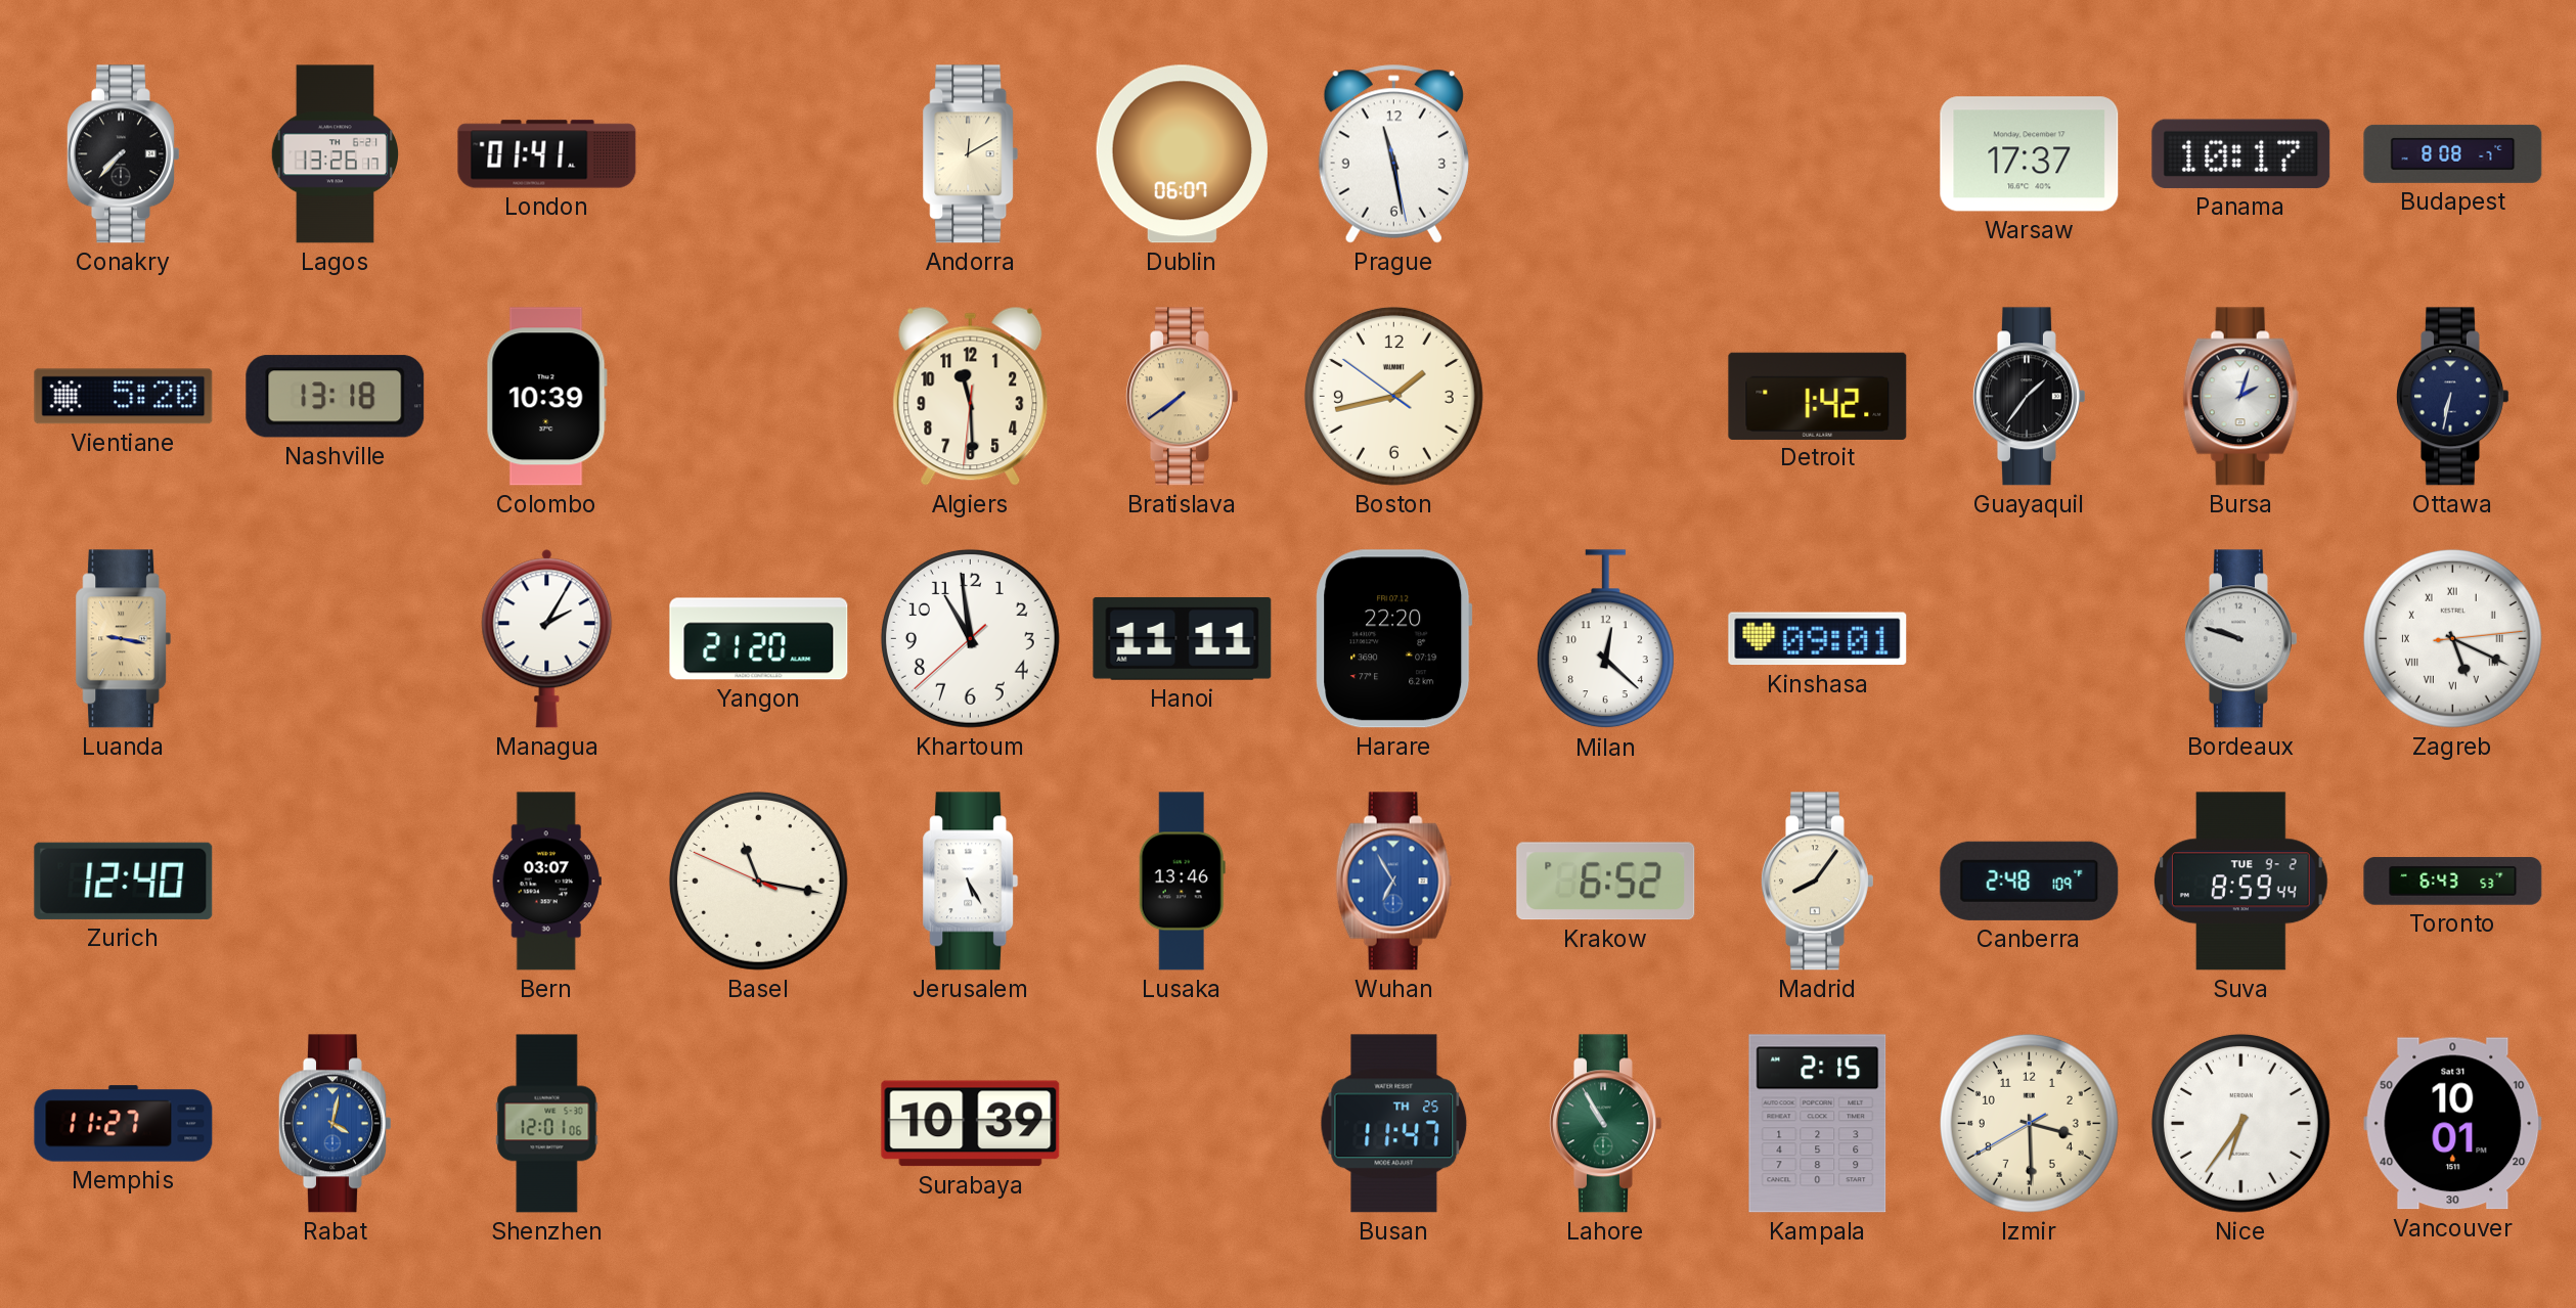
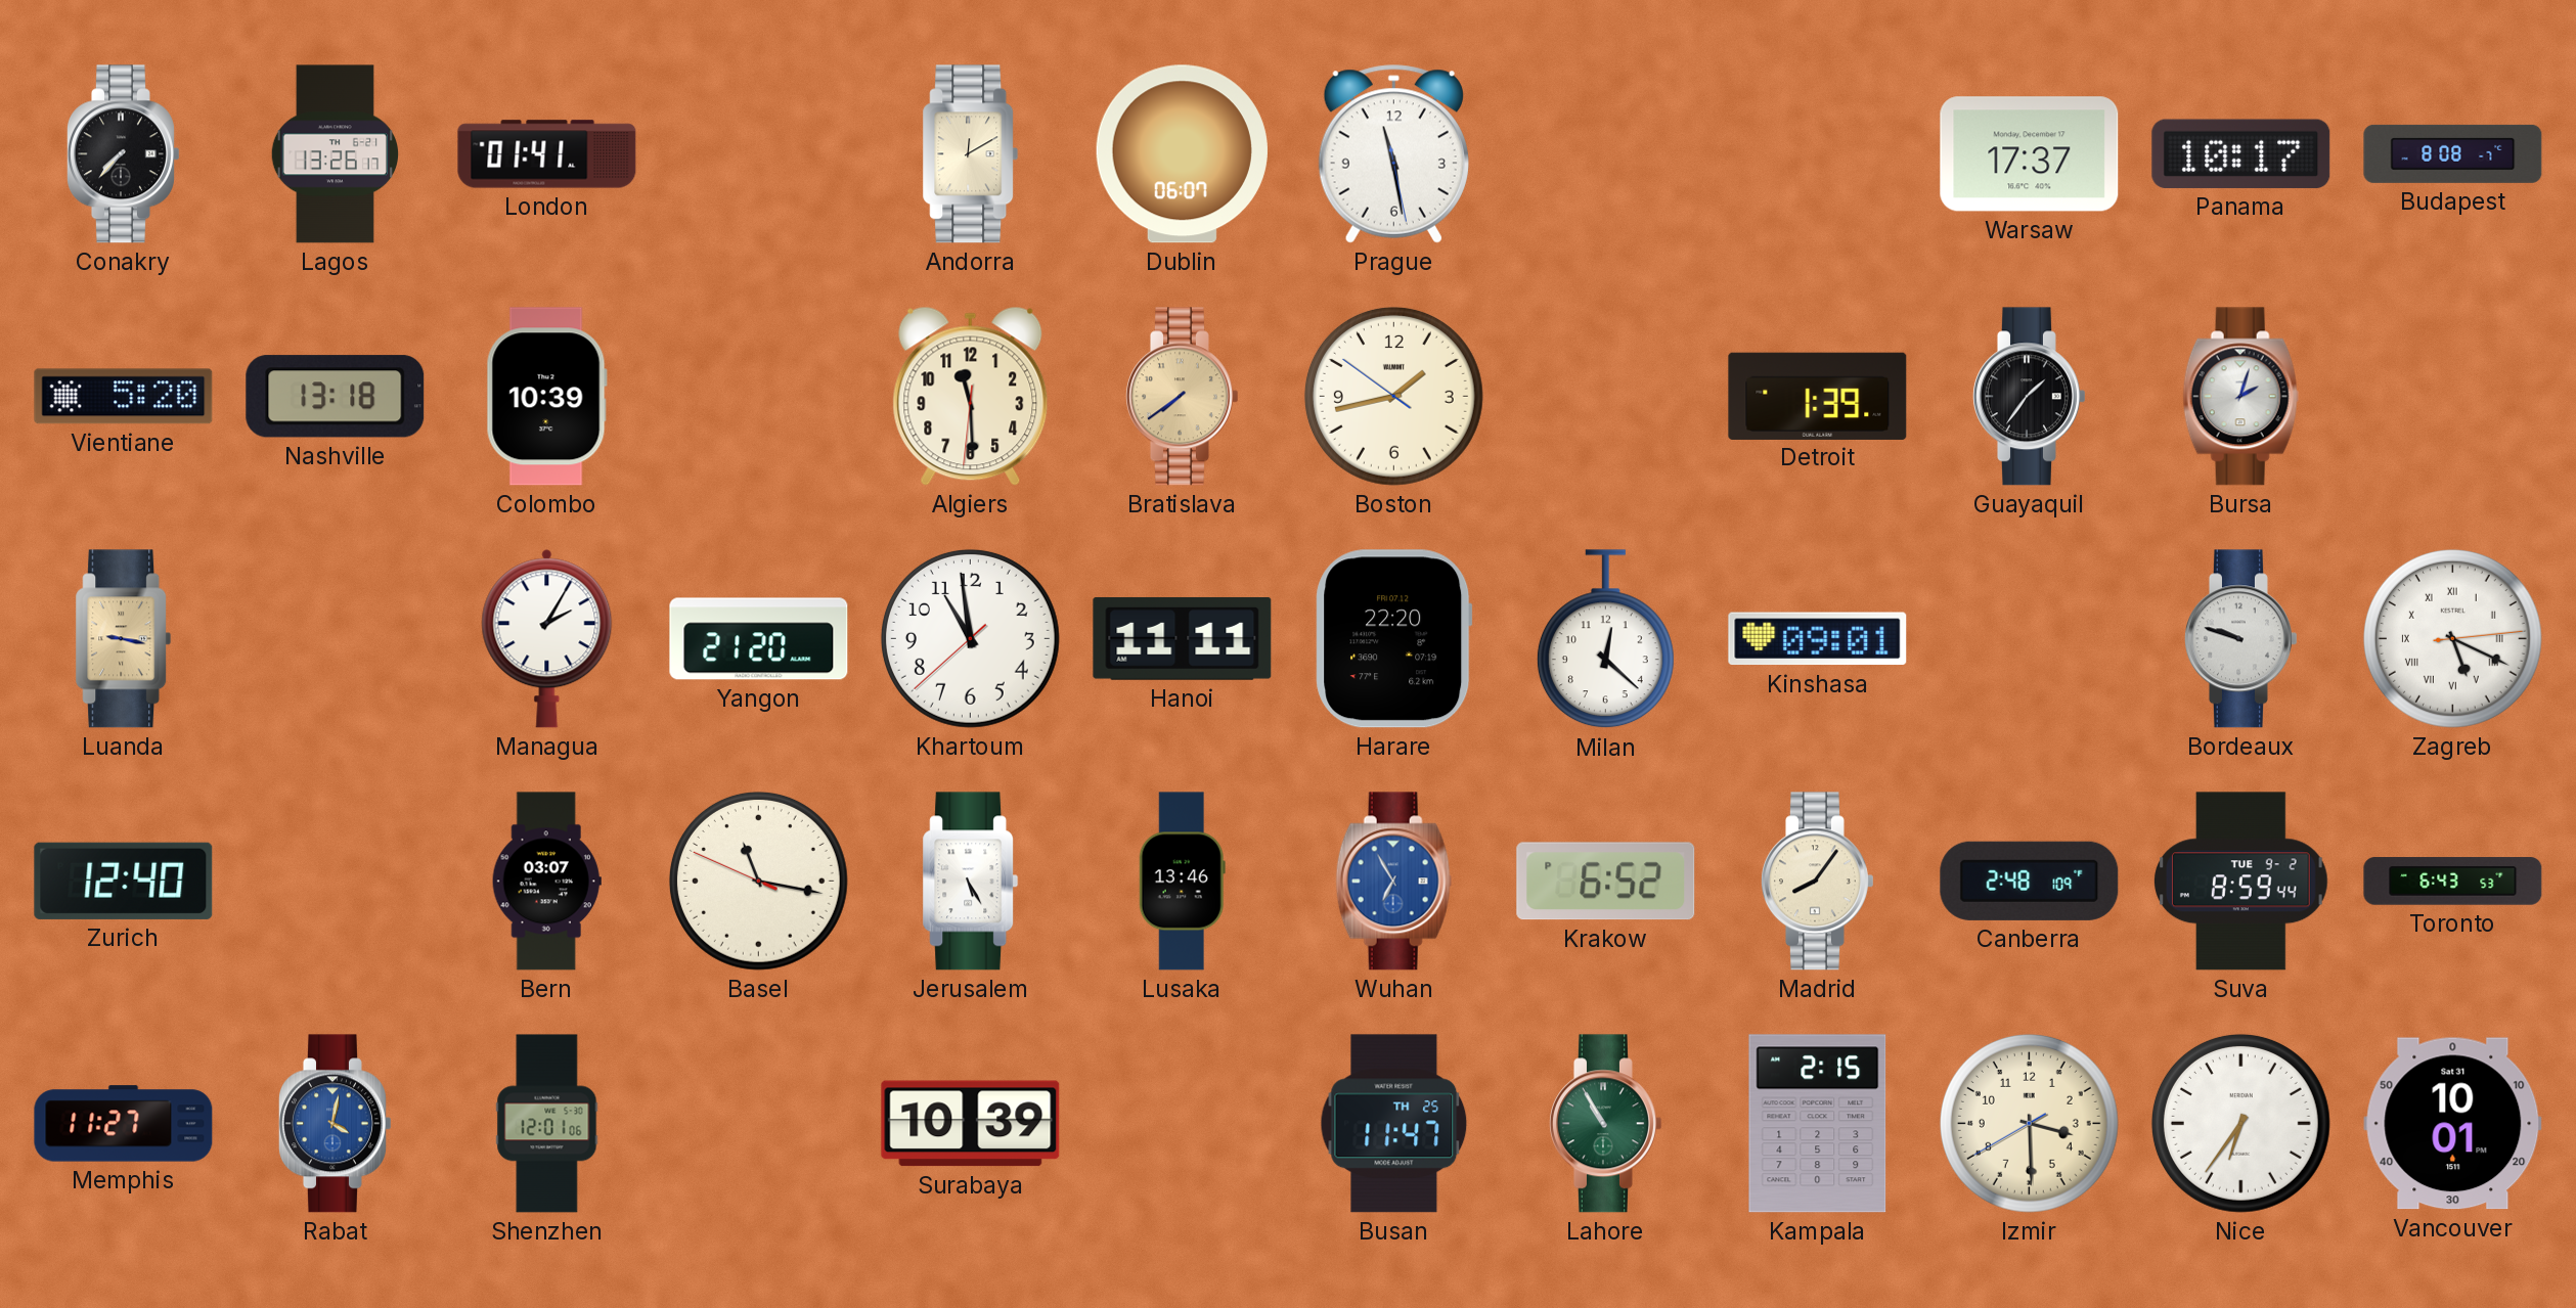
Detroit: 1:42 -> 1:39
Ottawa: 6:32 -> none
